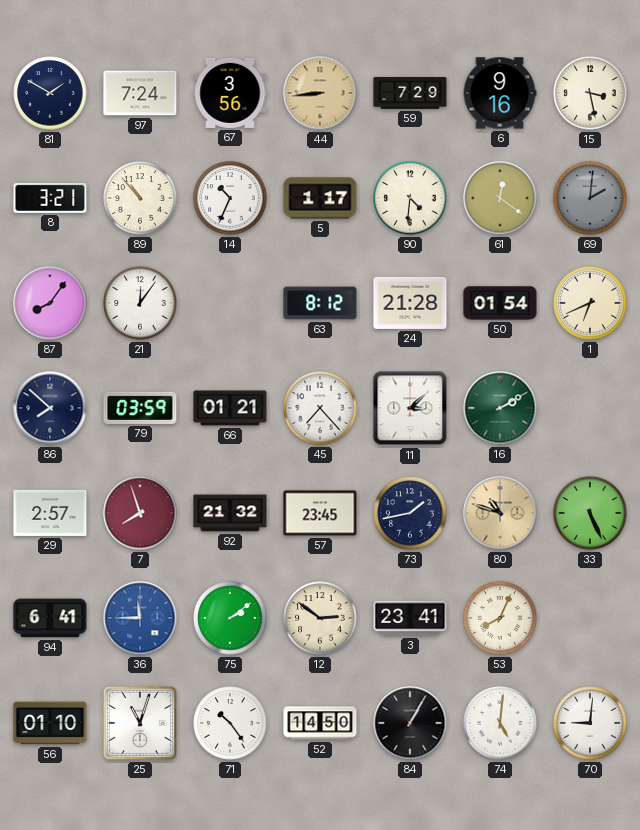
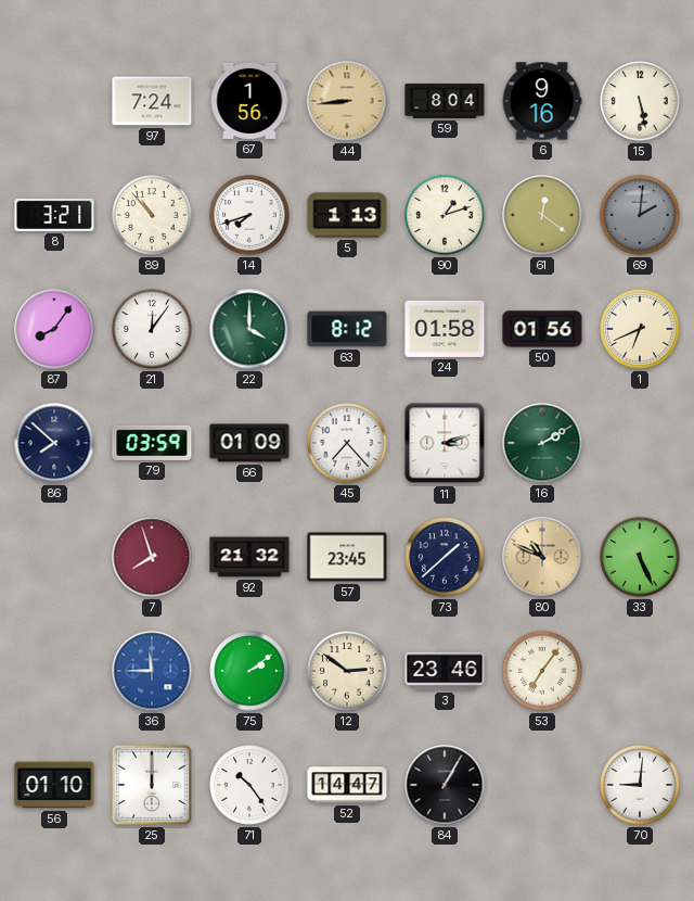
81: 1:50 -> none
67: 3:56 -> 1:56
59: 7:29 -> 8:04
15: 3:28 -> 5:28
14: 10:34 -> 7:42
5: 1:17 -> 1:13
90: 4:31 -> 1:12
22: none -> 4:00
24: 21:28 -> 01:58
50: 01:54 -> 01:56
66: 01:21 -> 01:09
11: 3:08 -> 3:12
29: 2:57 -> none
73: 1:43 -> 1:38
80: 10:48 -> 10:49
94: 6:41 -> none
3: 23:41 -> 23:46
53: 8:04 -> 7:06
25: 11:03 -> 12:00
52: 14:50 -> 14:47
74: 5:01 -> none
